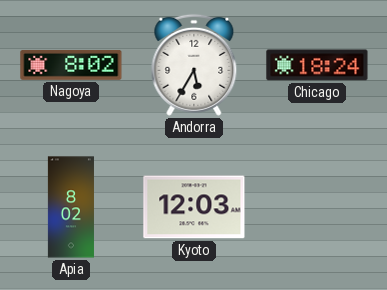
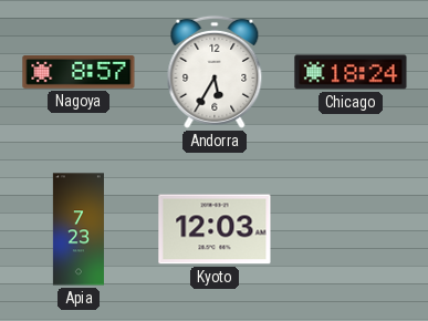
Nagoya: 8:02 -> 8:57
Apia: 8:02 -> 7:23
